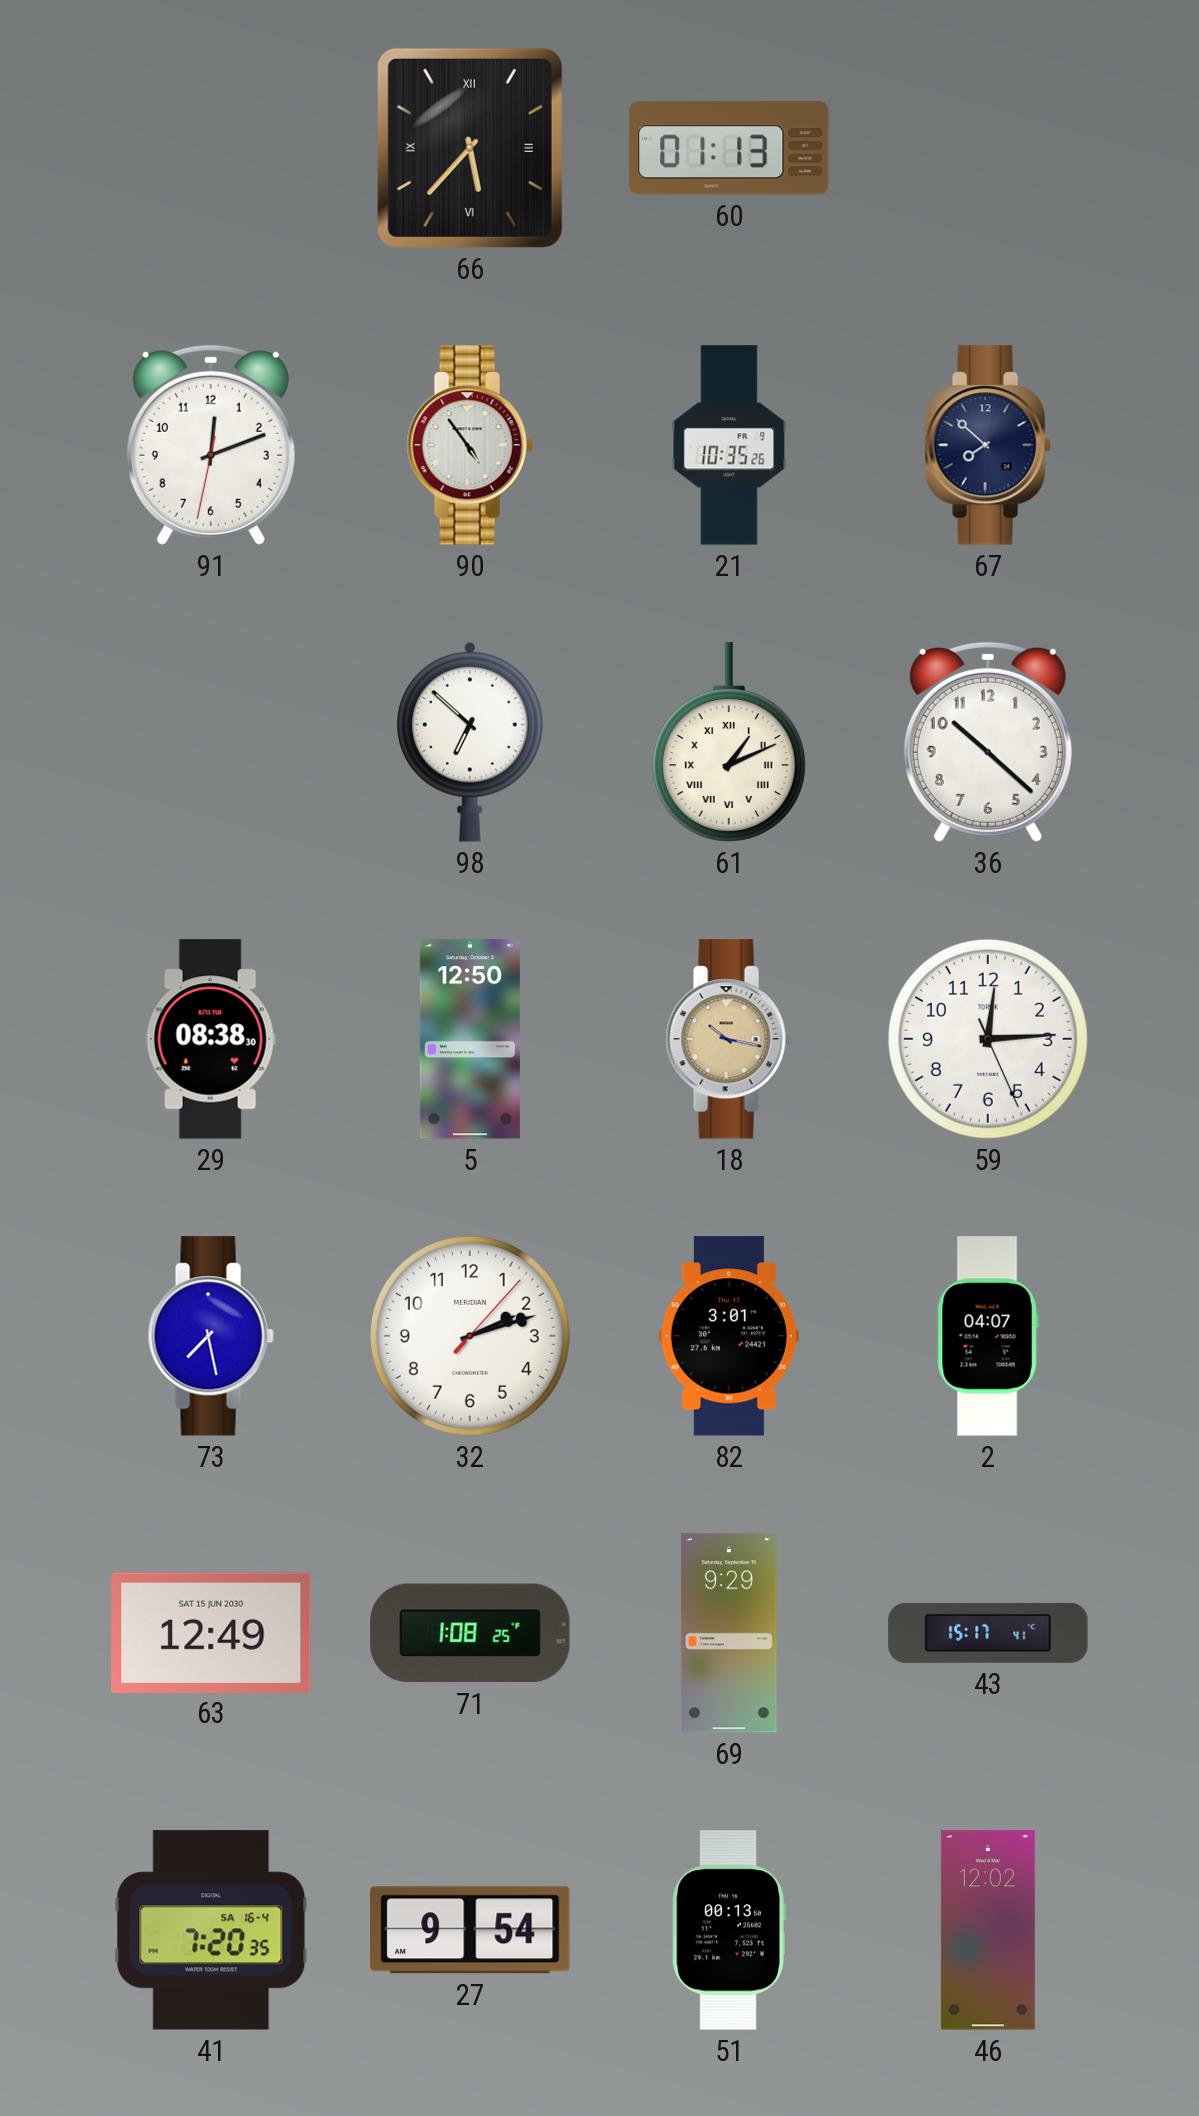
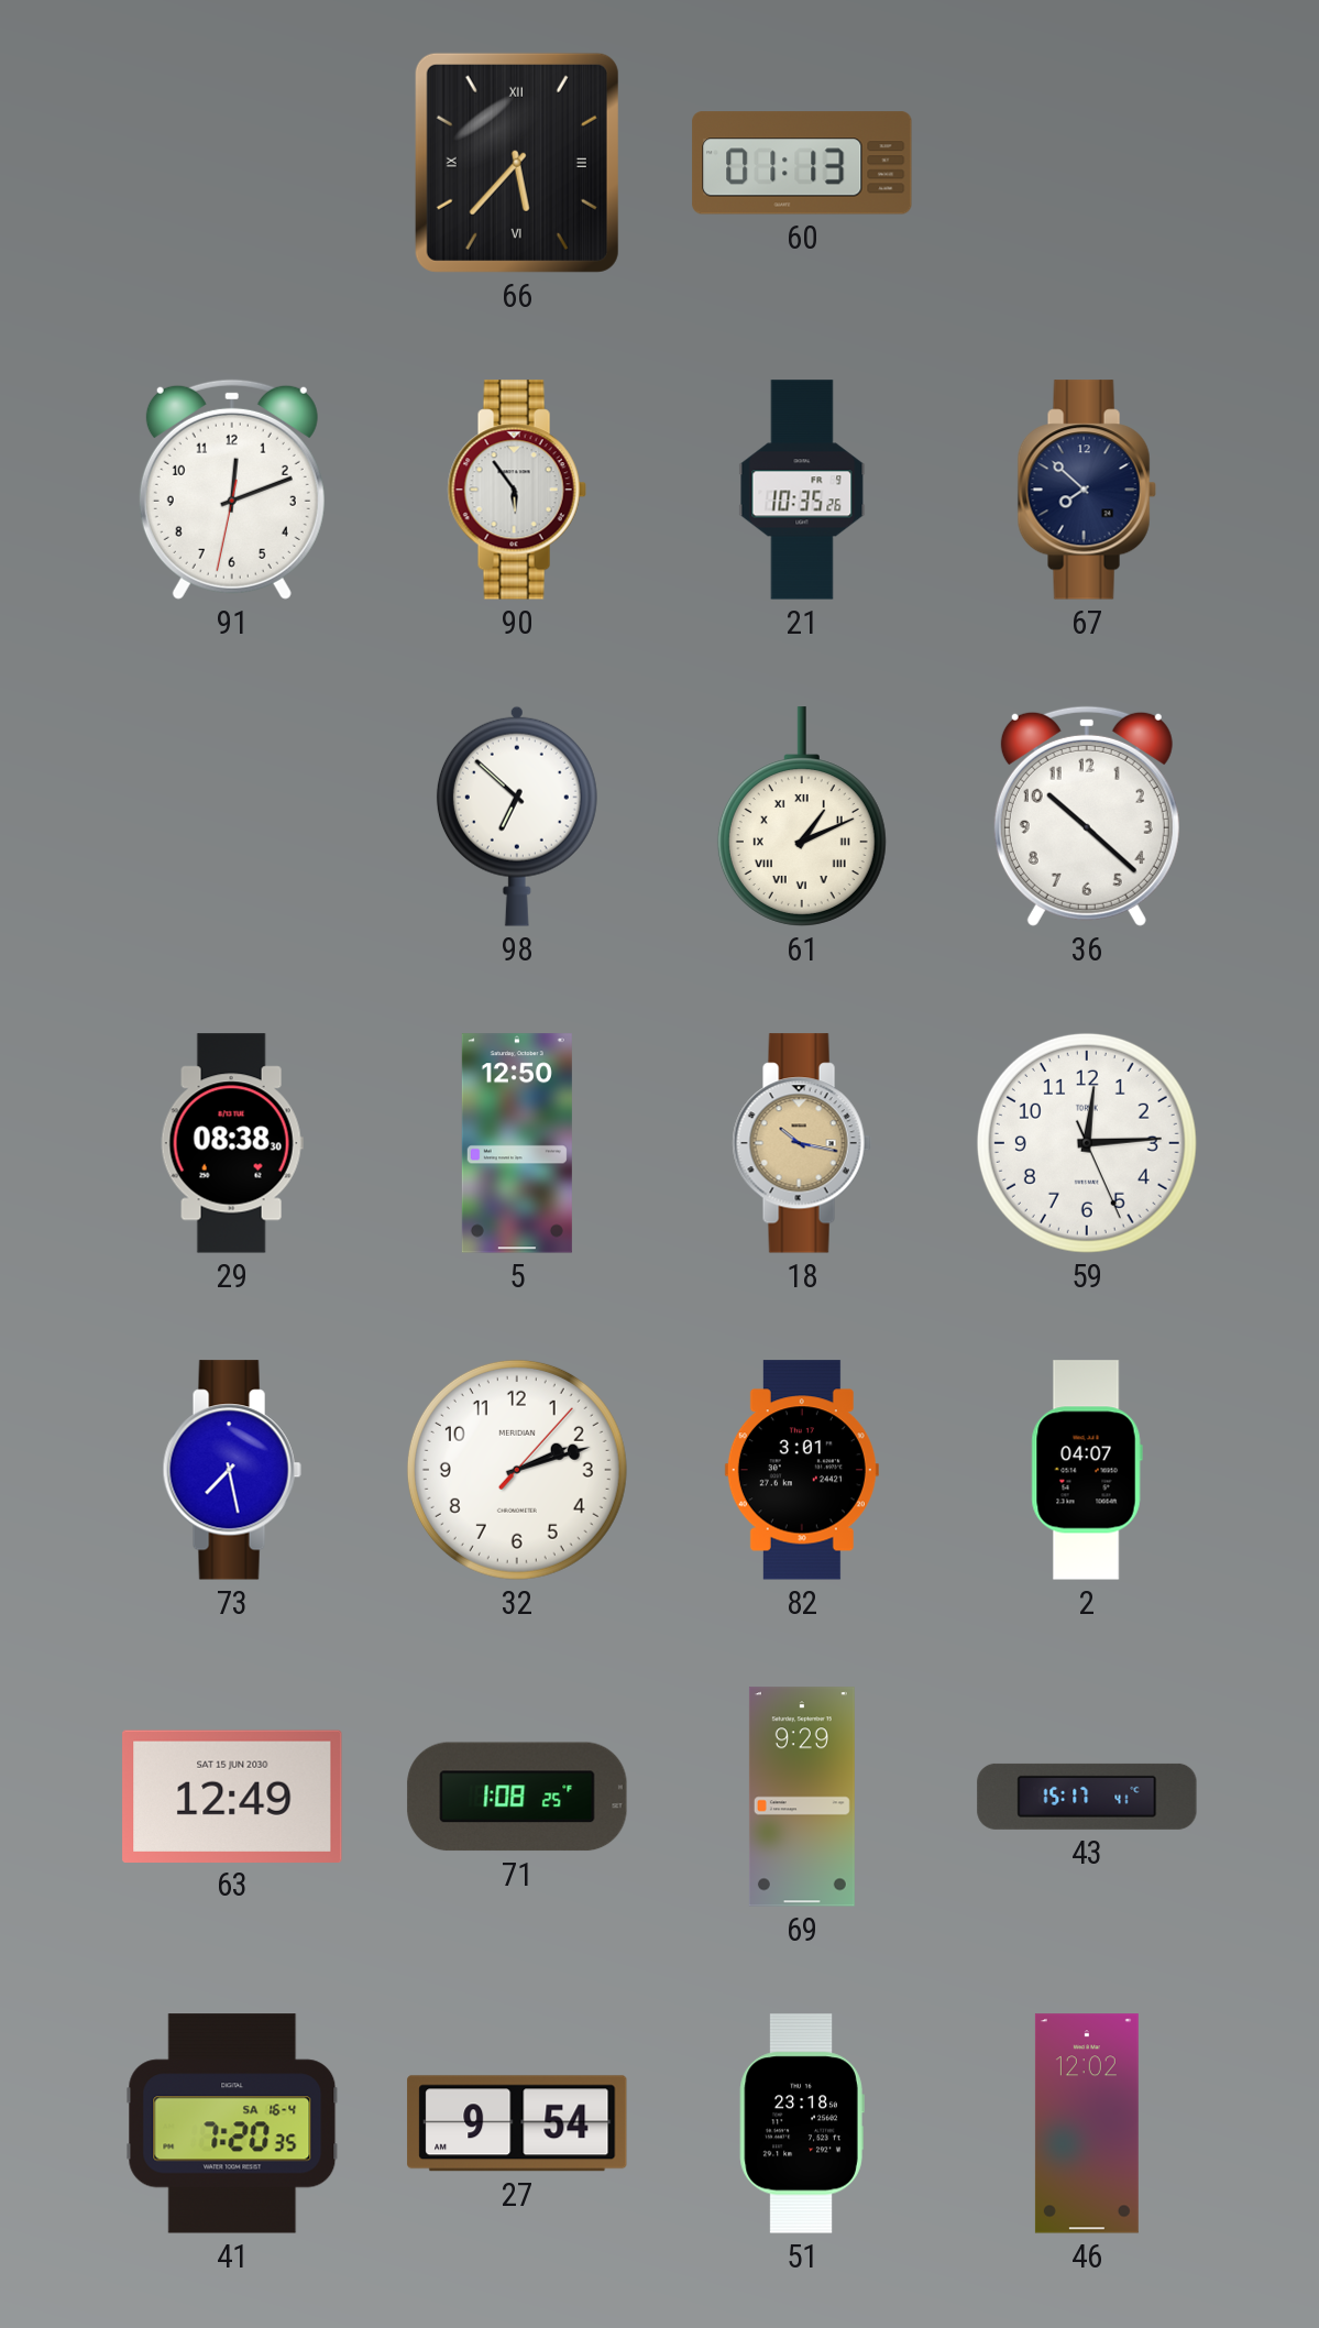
90: 4:54 -> 5:54
51: 00:13 -> 23:18
